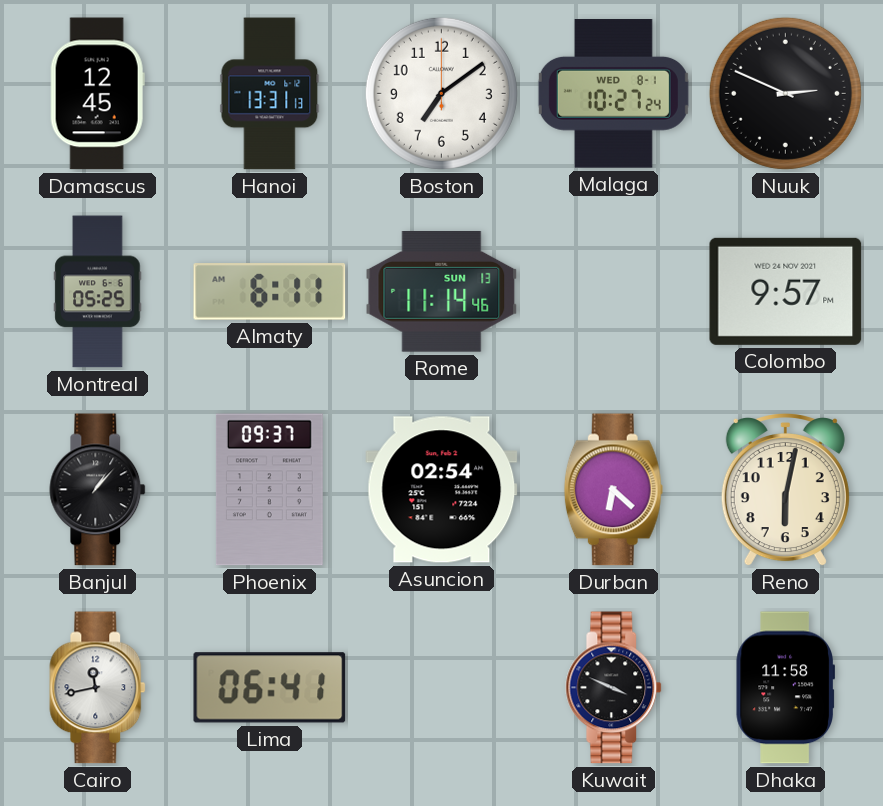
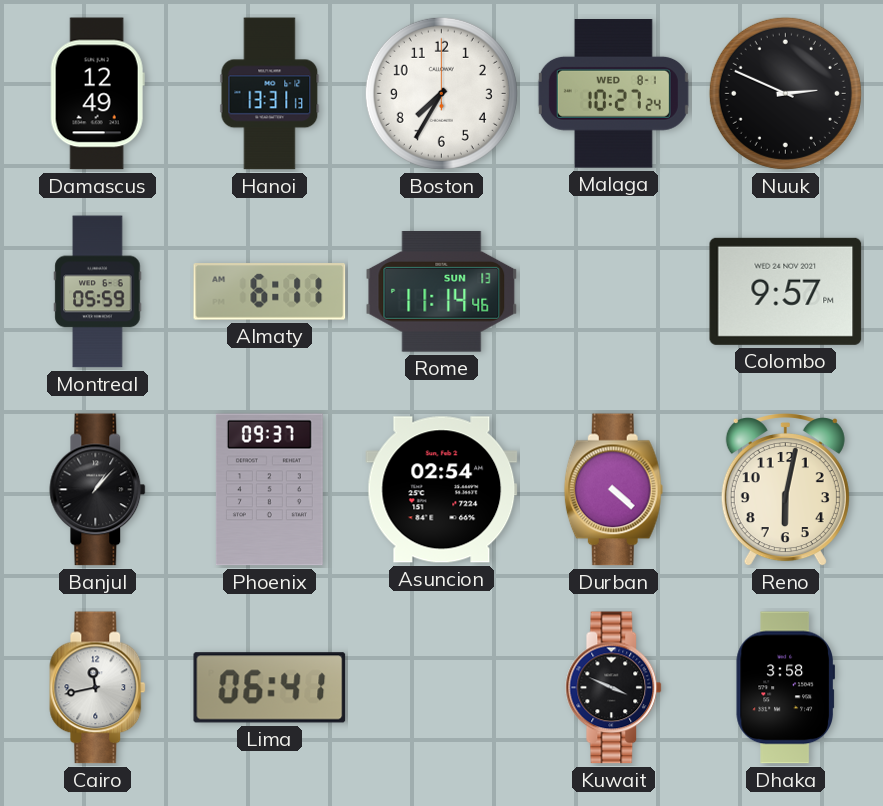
Damascus: 12:45 -> 12:49
Boston: 7:09 -> 7:35
Montreal: 05:25 -> 05:59
Durban: 6:22 -> 4:22
Dhaka: 11:58 -> 3:58
